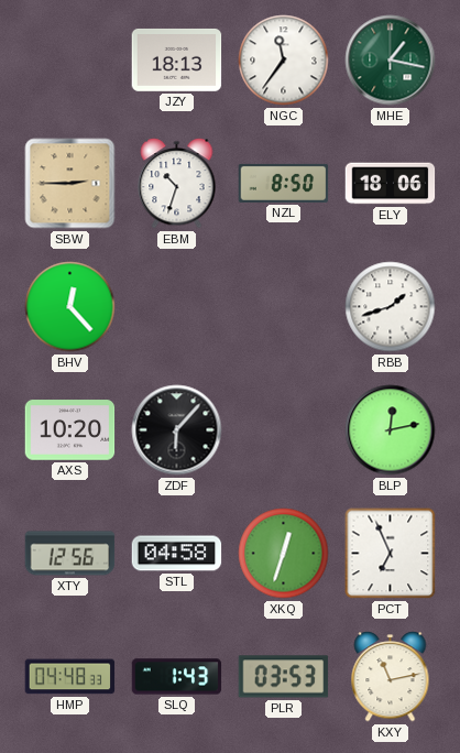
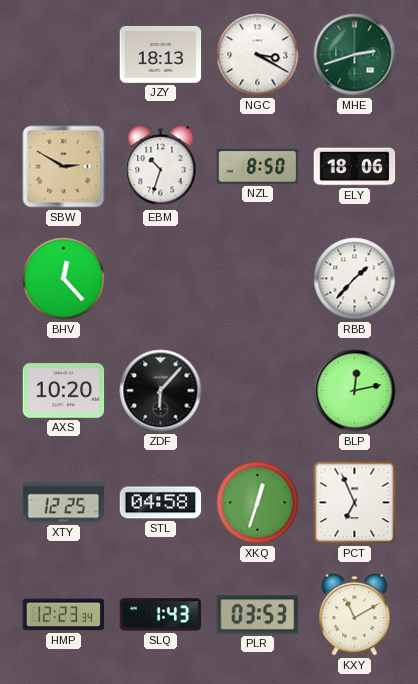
NGC: 11:36 -> 3:20
MHE: 1:17 -> 2:42
SBW: 2:45 -> 2:50
RBB: 1:42 -> 1:37
XTY: 12:56 -> 12:25
HMP: 04:48 -> 12:23
KXY: 11:13 -> 11:10
